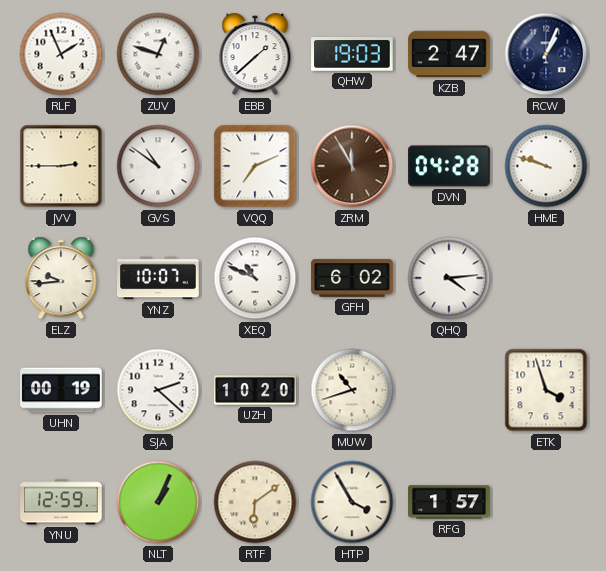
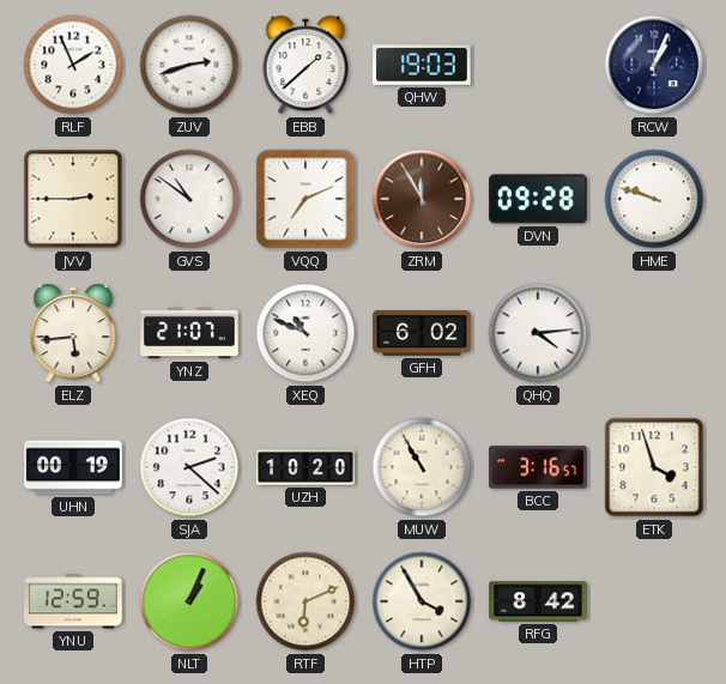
ZUV: 12:48 -> 2:42
KZB: 2:47 -> none
DVN: 04:28 -> 09:28
ELZ: 9:44 -> 5:44
YNZ: 10:07 -> 21:07
MUW: 10:42 -> 10:55
BCC: none -> 3:16
RTF: 6:09 -> 6:11
RFG: 1:57 -> 8:42
